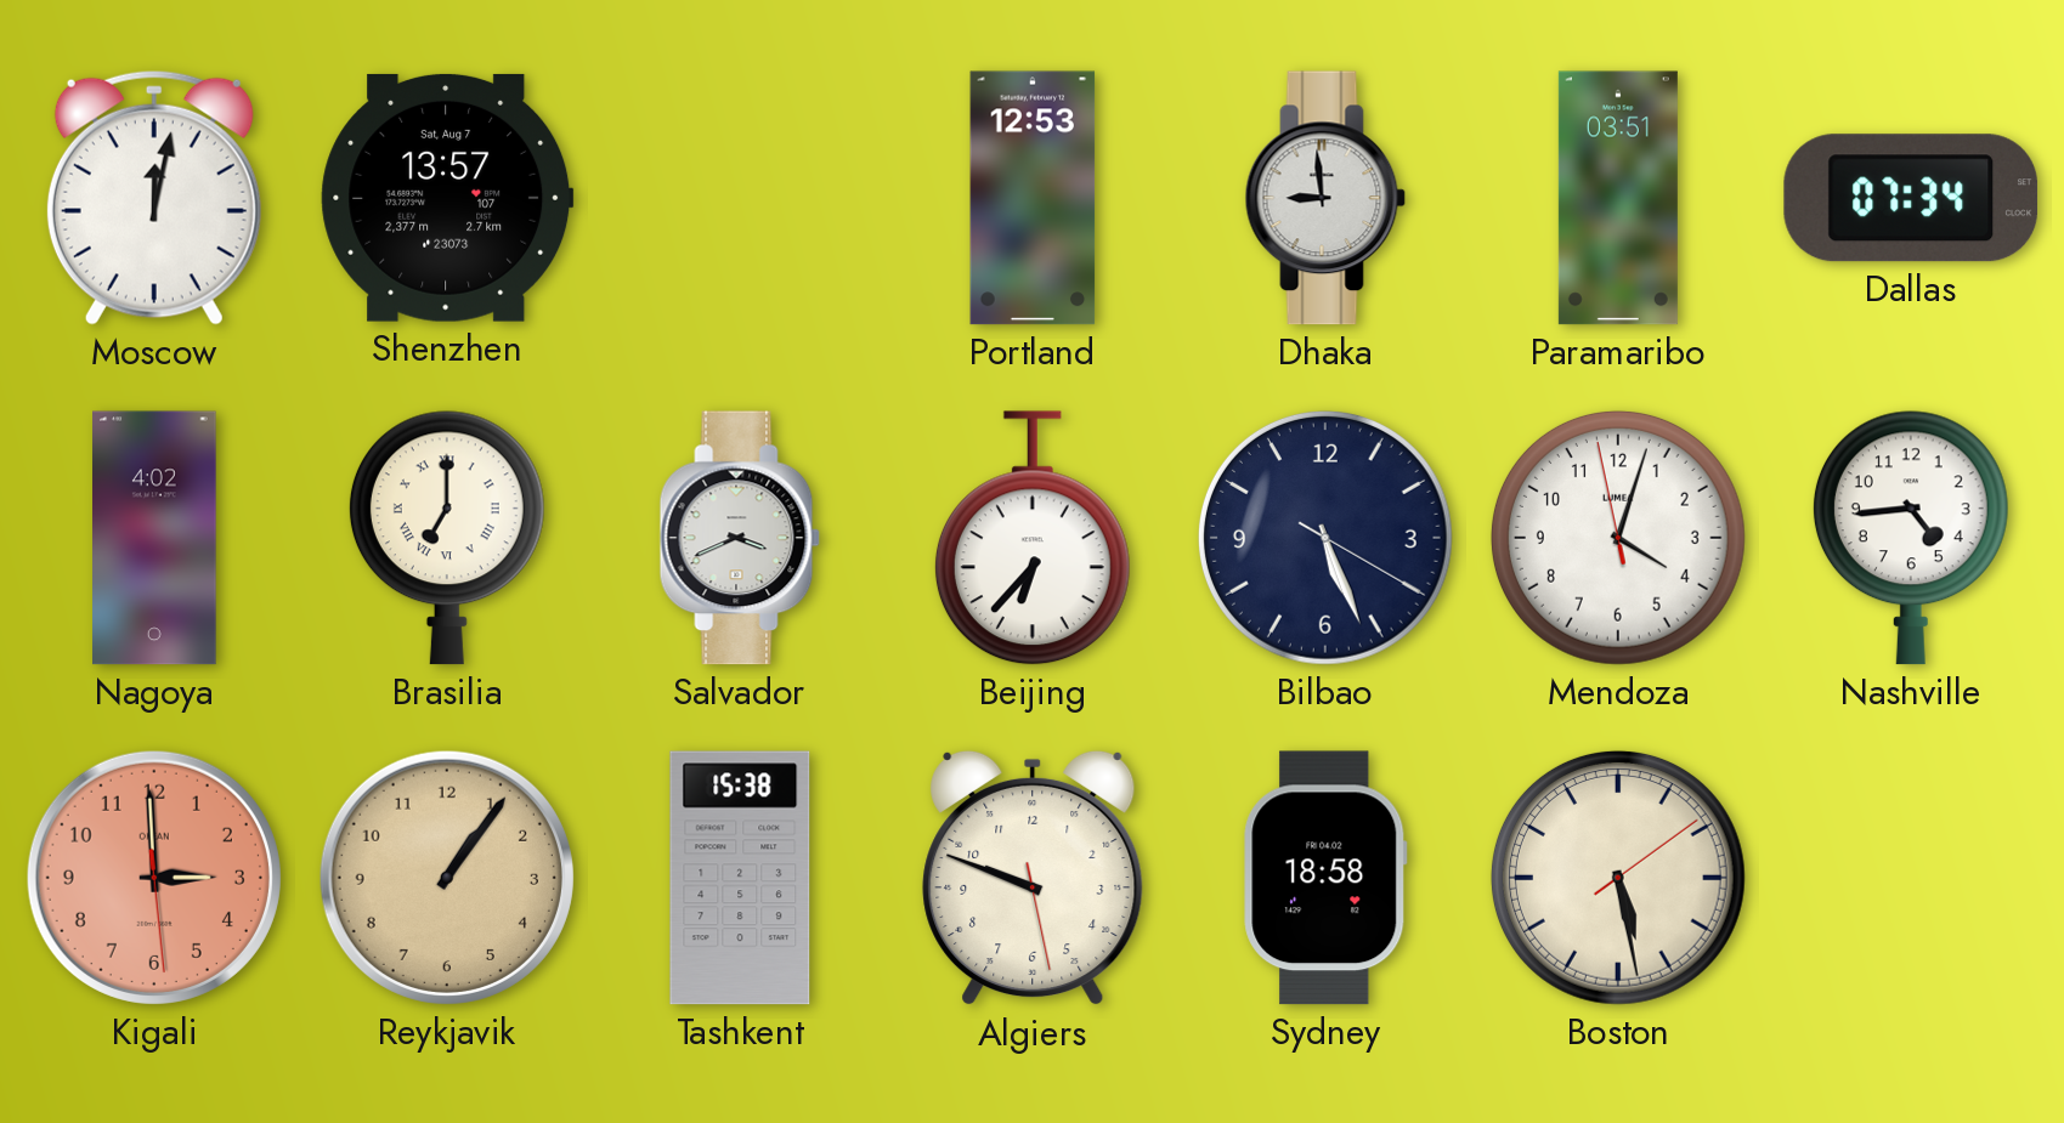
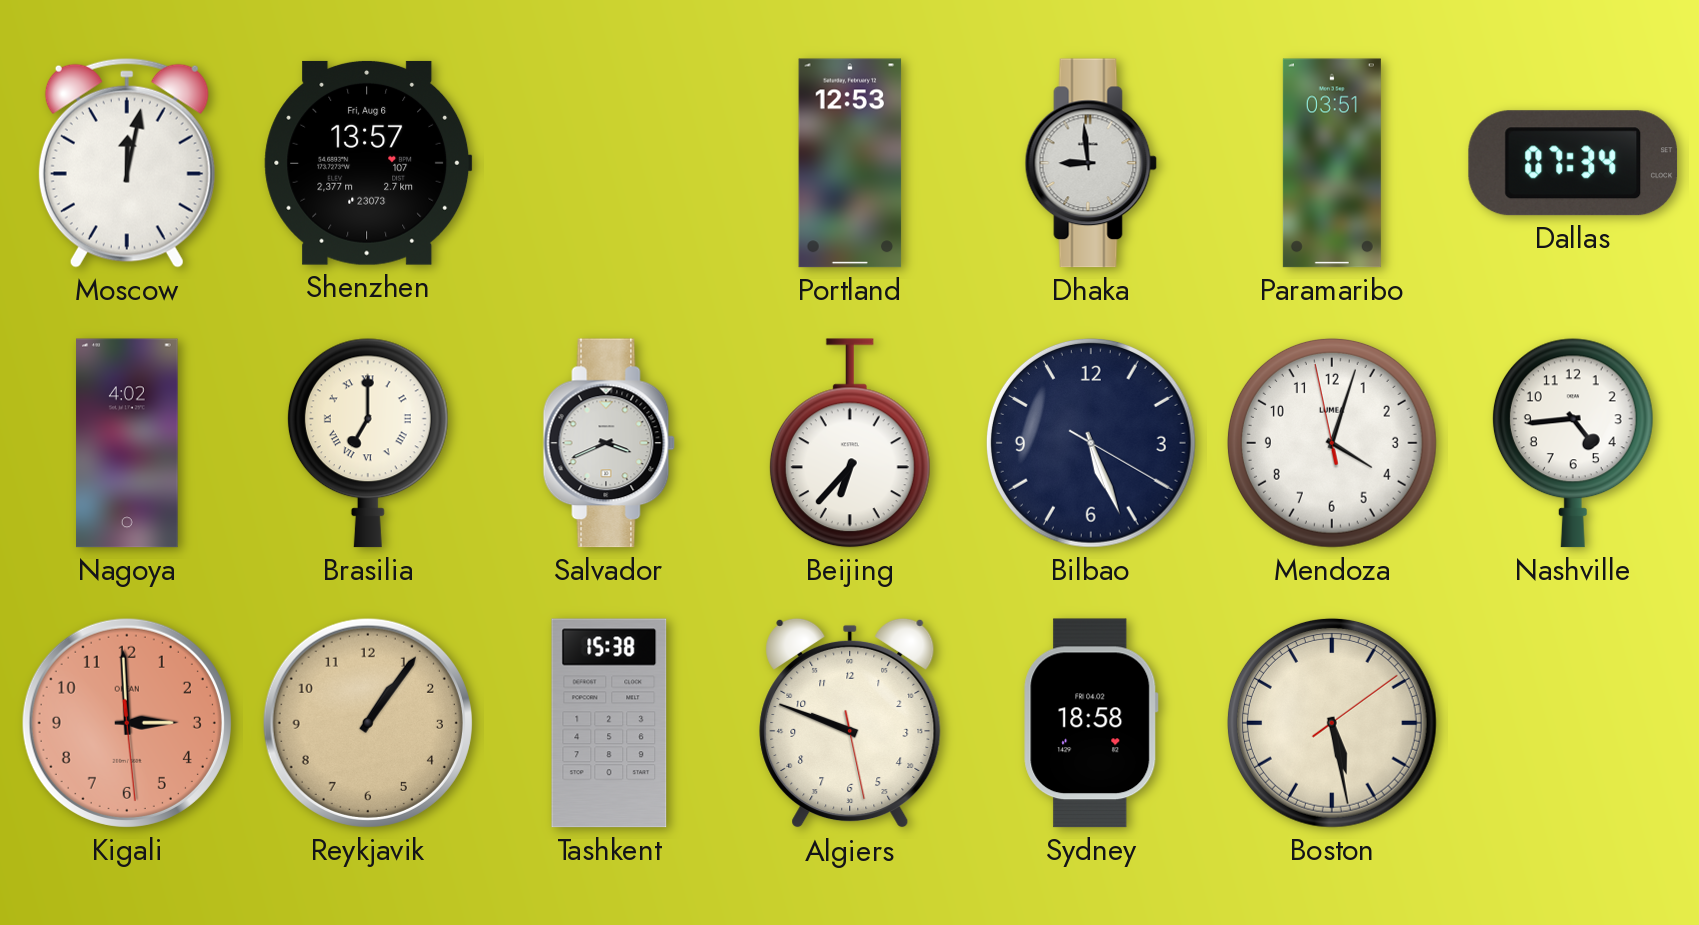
Shenzhen date: Sat, Aug 7 -> Fri, Aug 6
